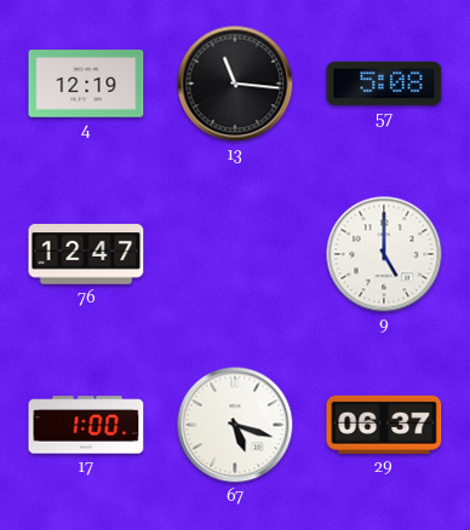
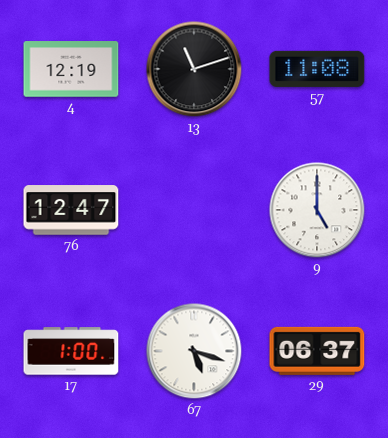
13: 11:16 -> 11:12
57: 5:08 -> 11:08
